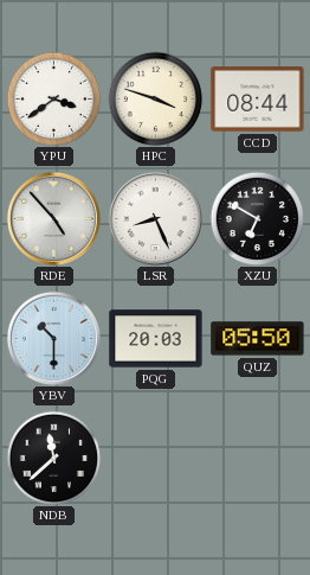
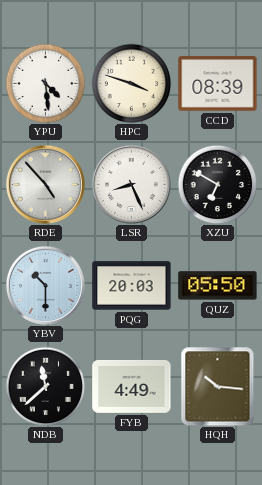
YPU: 3:39 -> 4:29
CCD: 08:44 -> 08:39
FYB: none -> 4:49
HQH: none -> 10:16
